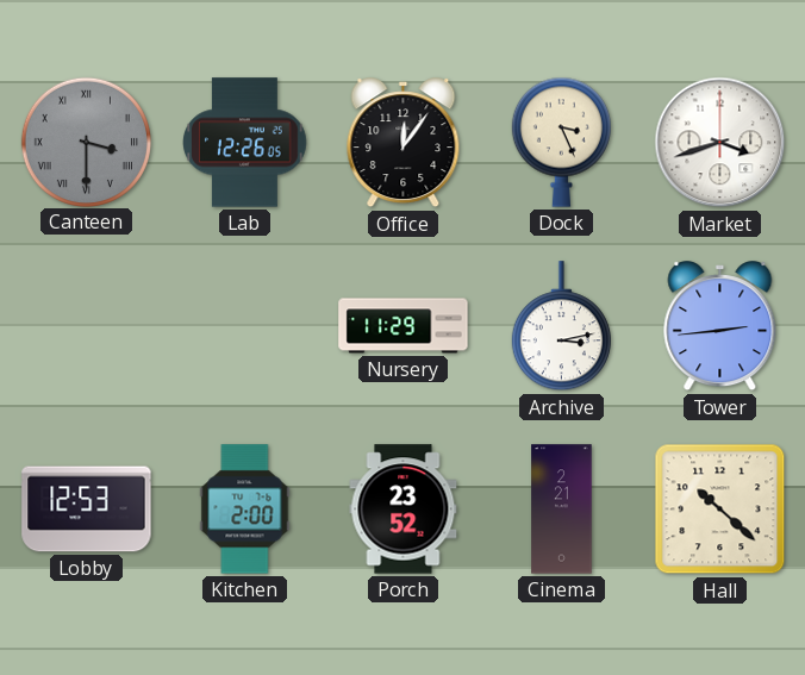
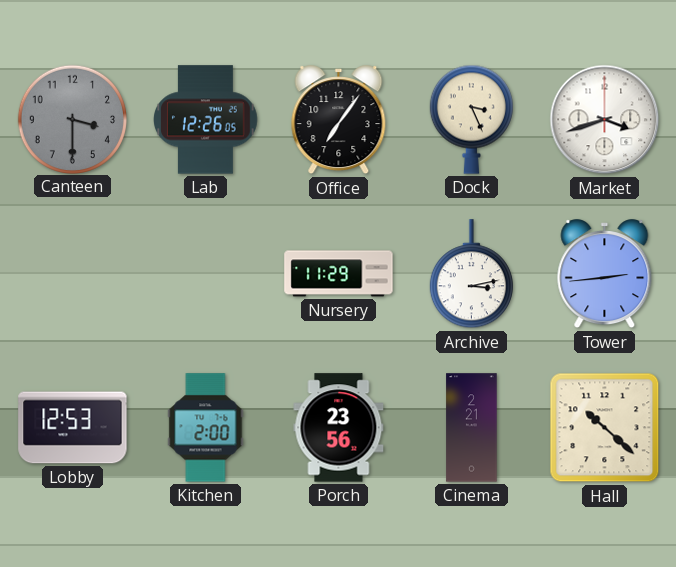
Canteen numerals: Roman -> Arabic
Office: 12:06 -> 7:06
Porch: 23:52 -> 23:56
